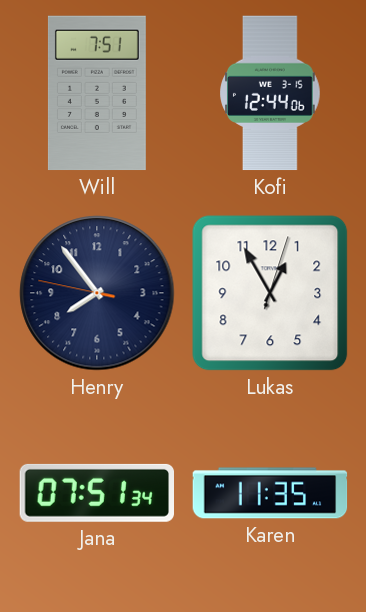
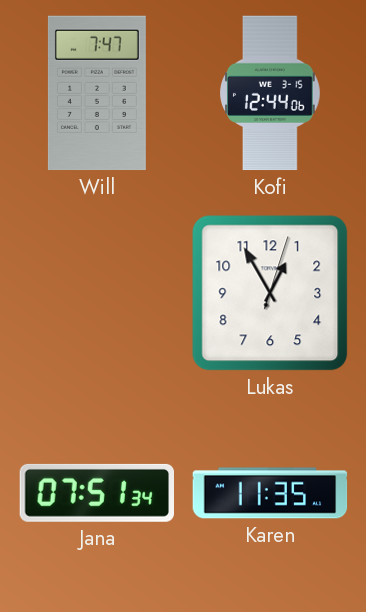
Will: 7:51 -> 7:47
Henry: 7:53 -> none
